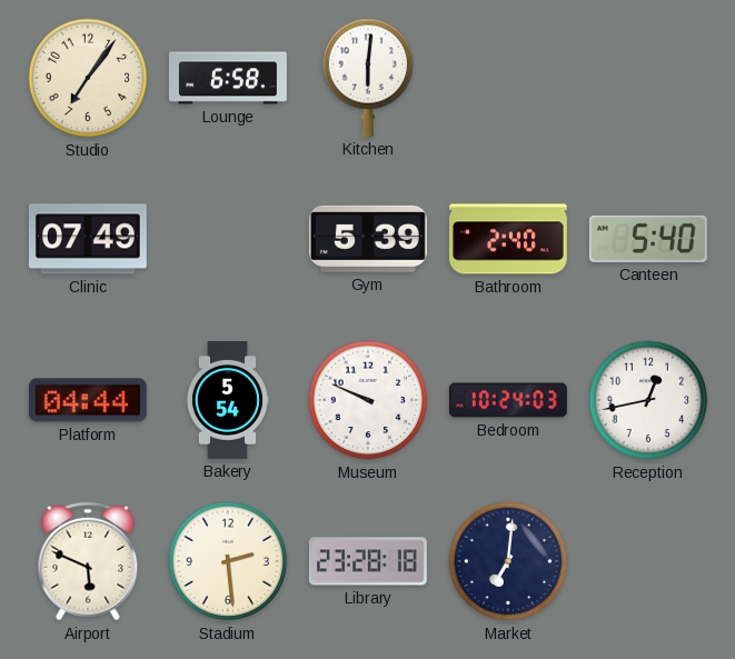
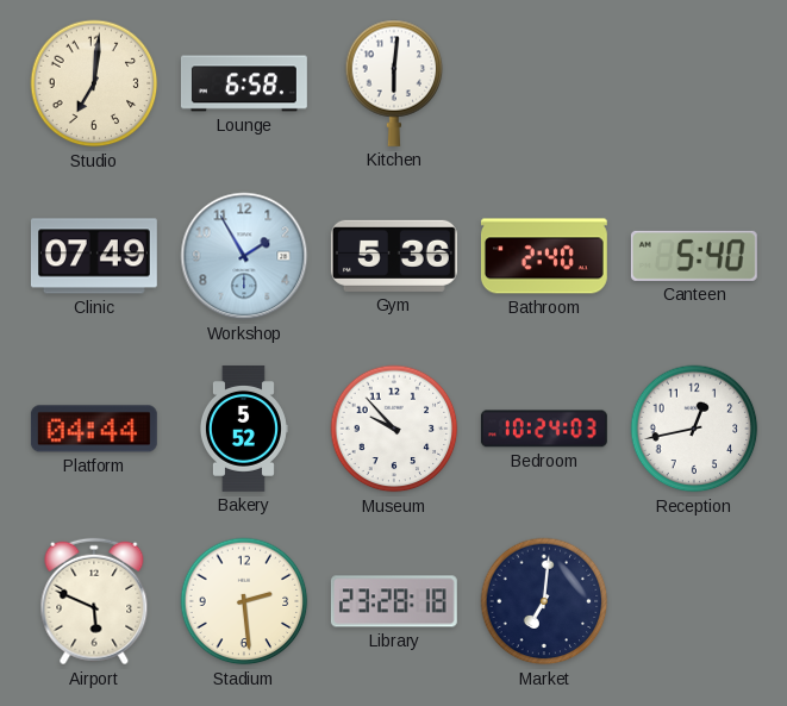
Studio: 7:06 -> 7:01
Workshop: none -> 1:55
Gym: 5:39 -> 5:36
Bakery: 5:54 -> 5:52
Museum: 9:49 -> 9:53
